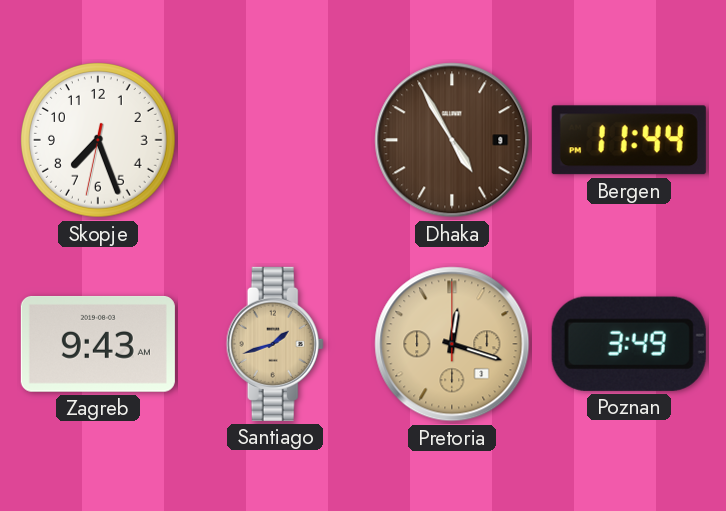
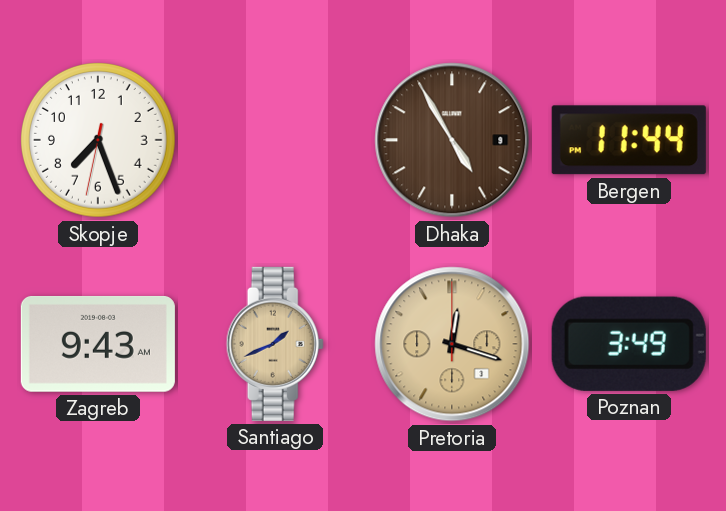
Santiago: 1:42 -> 1:41
